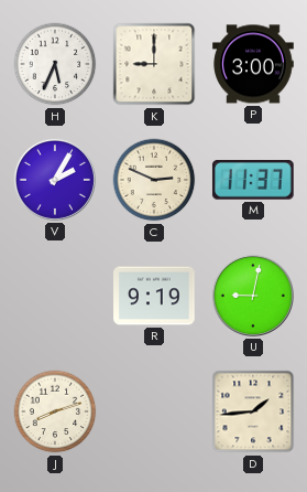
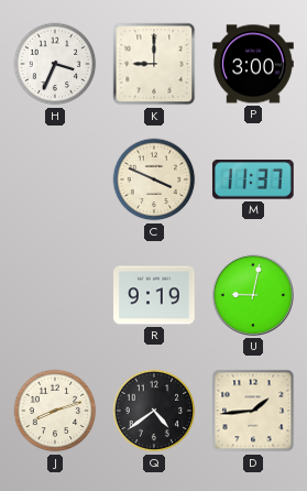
H: 5:34 -> 3:34
V: 2:05 -> none
C: 2:49 -> 3:49
Q: none -> 4:39
